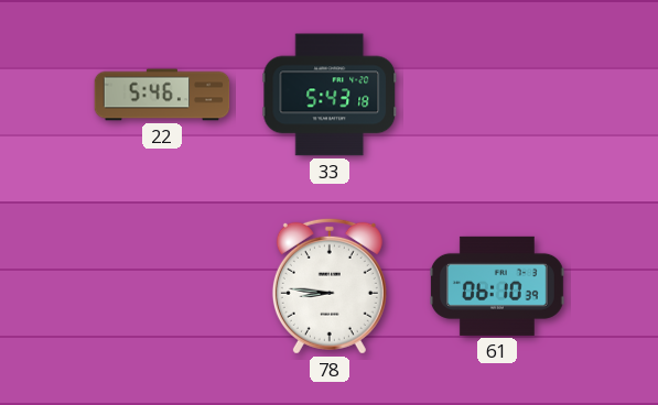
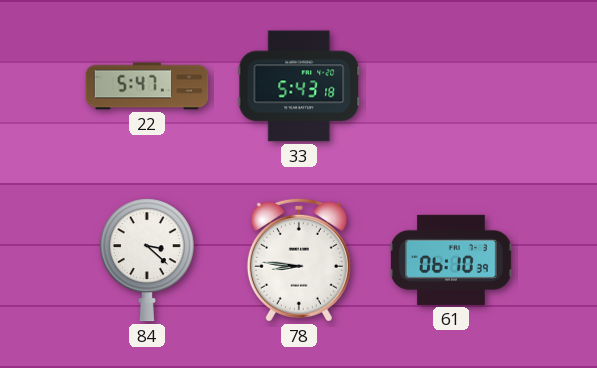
22: 5:46 -> 5:47
84: none -> 3:22
